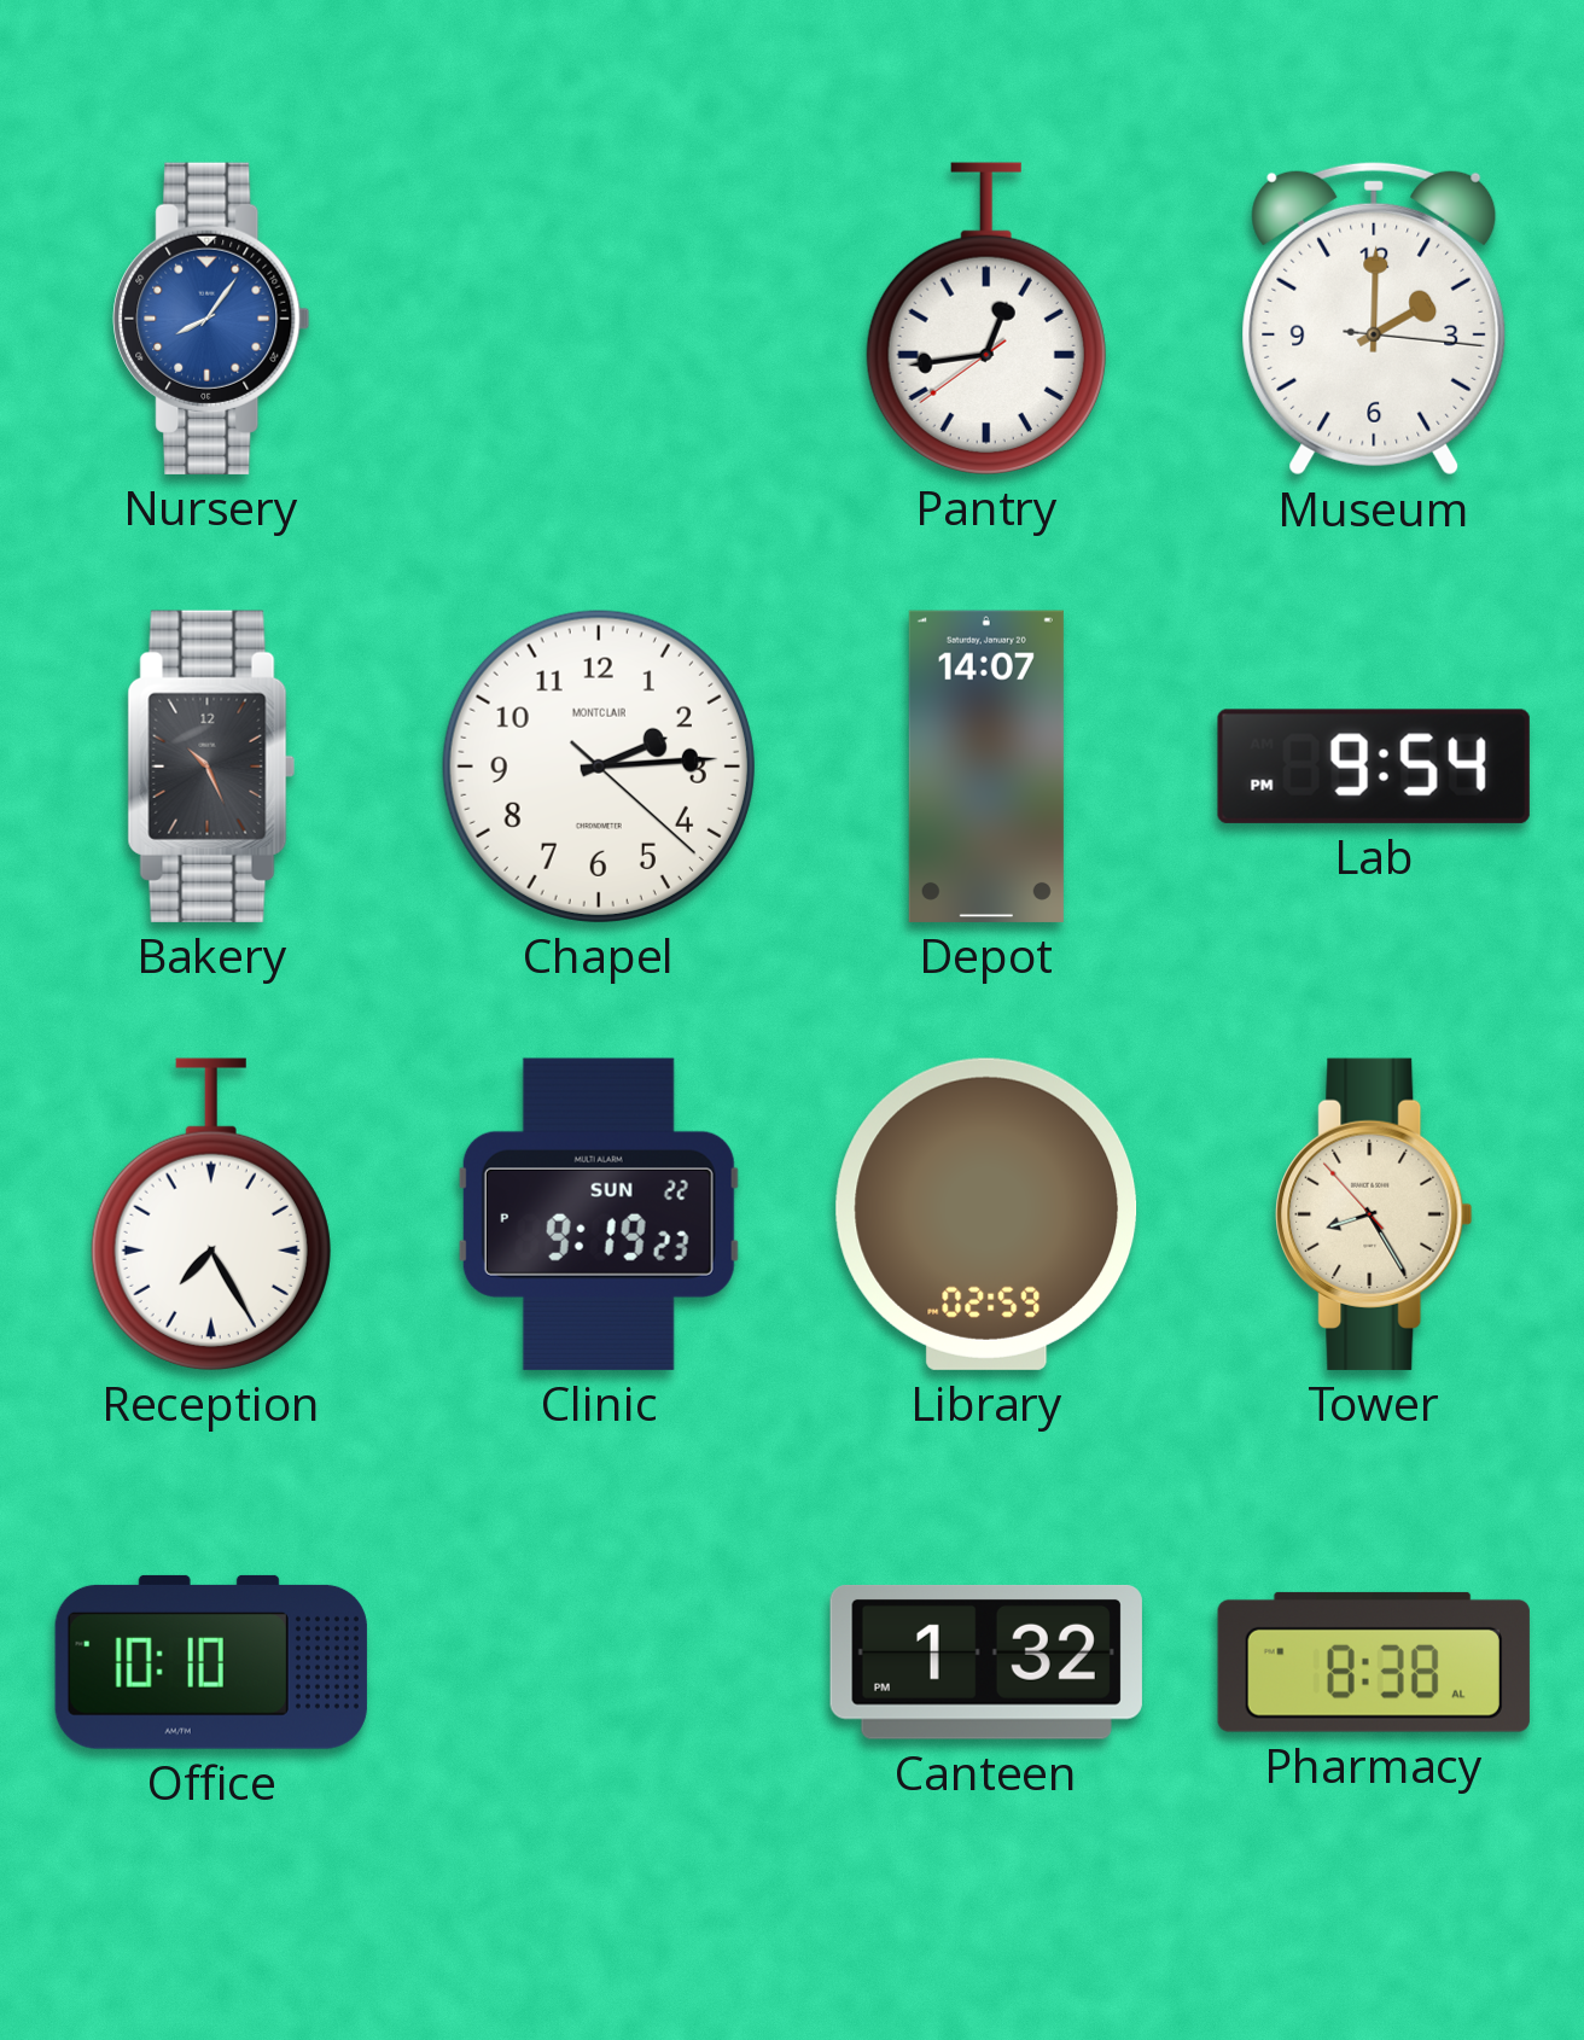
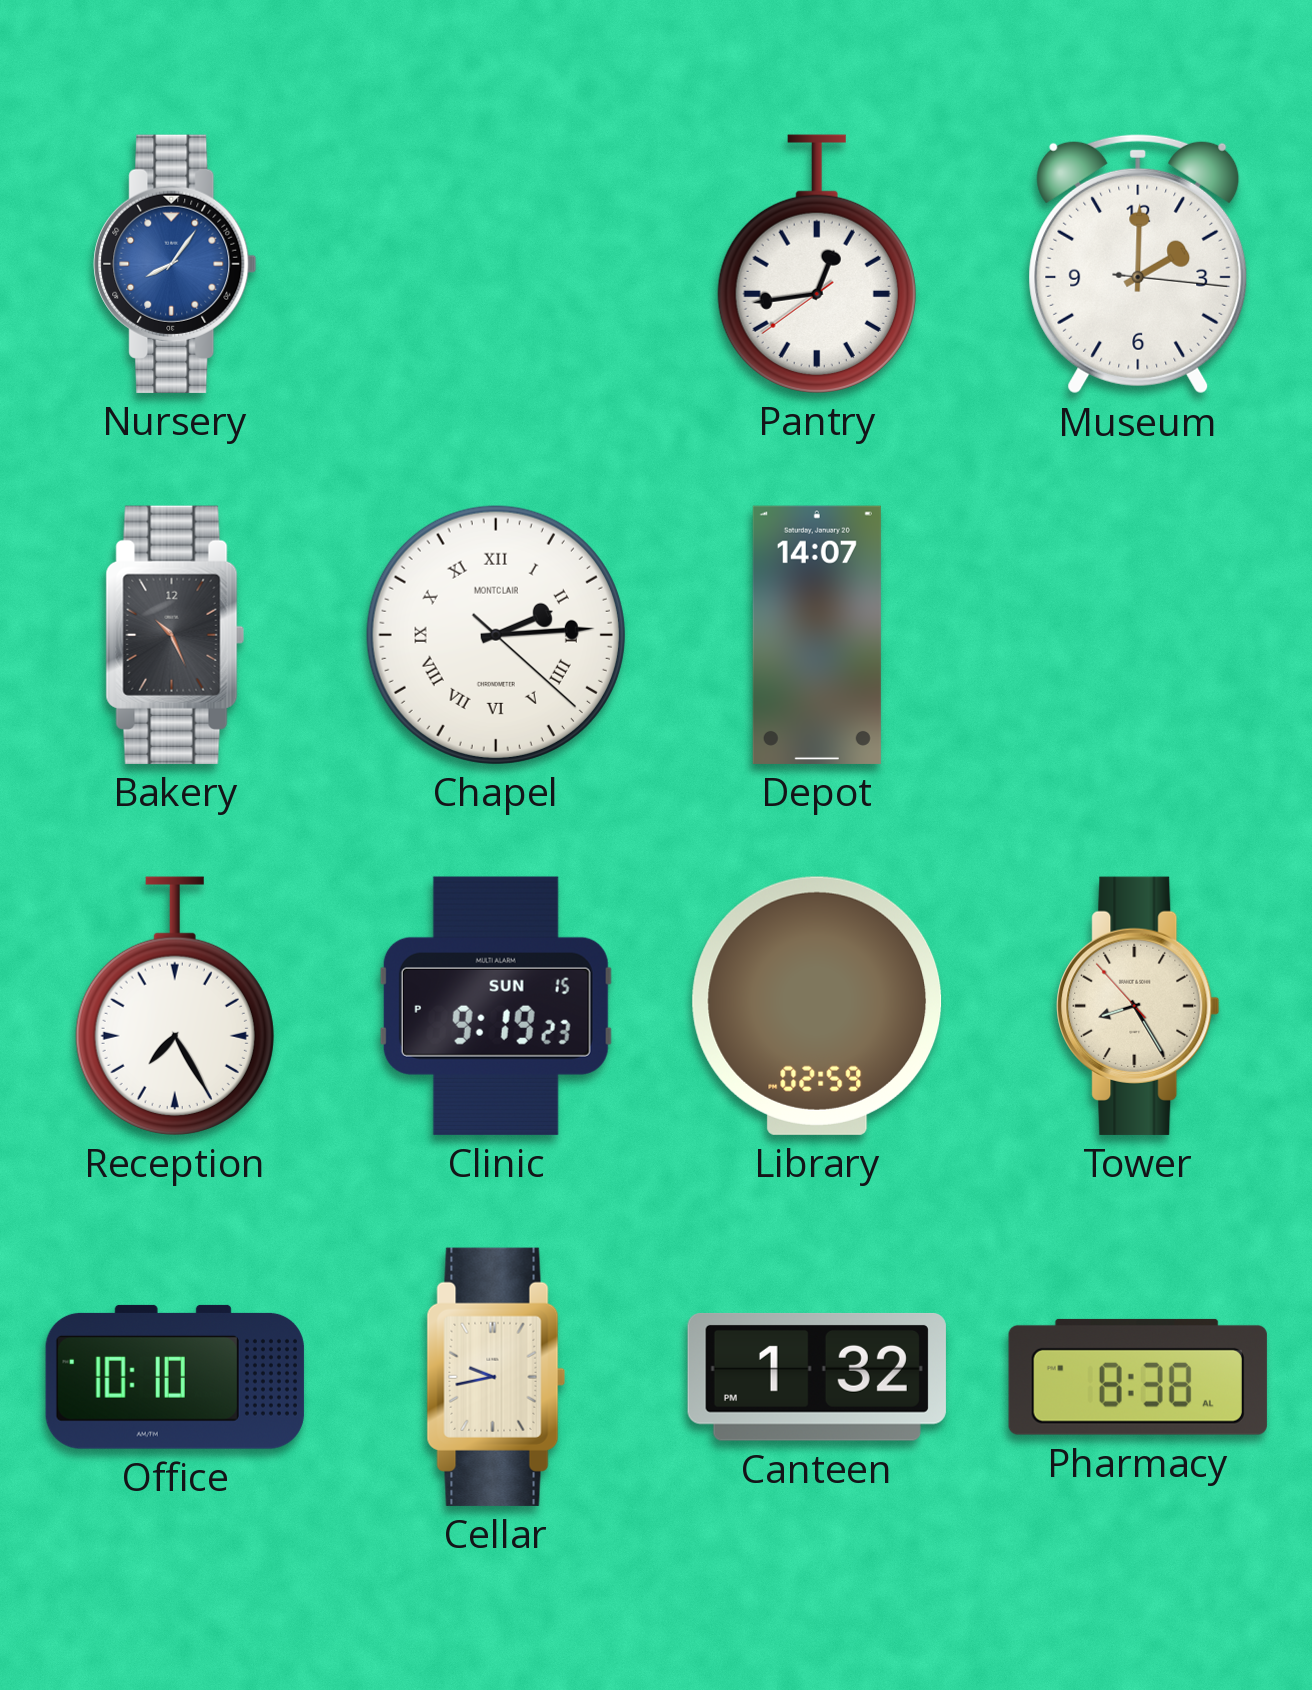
Chapel numerals: Arabic -> Roman
Lab: 9:54 -> none
Clinic date: SUN 22 -> SUN 15
Cellar: none -> 9:43
